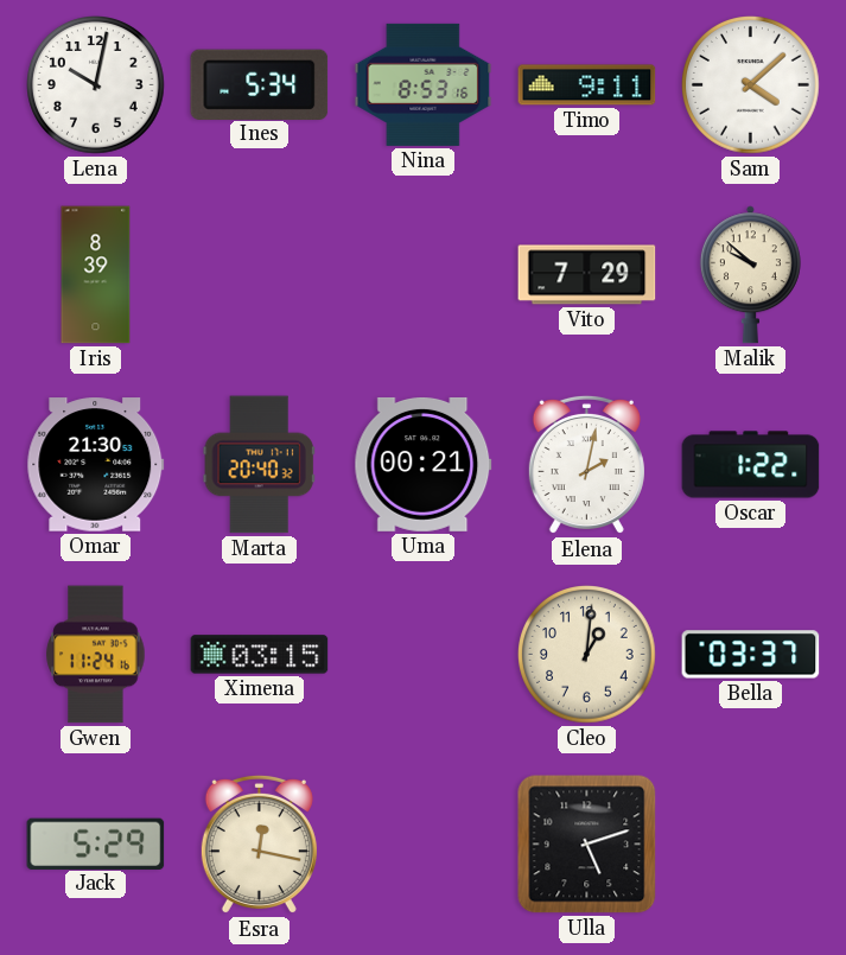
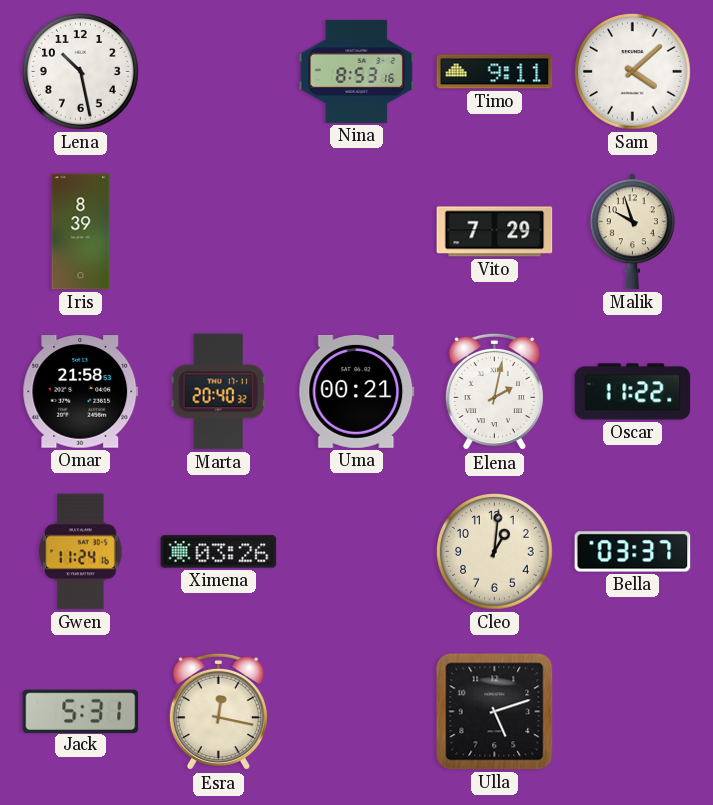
Lena: 10:02 -> 10:28
Ines: 5:34 -> none
Malik: 9:52 -> 9:57
Omar: 21:30 -> 21:58
Oscar: 1:22 -> 11:22
Ximena: 03:15 -> 03:26
Jack: 5:29 -> 5:31
